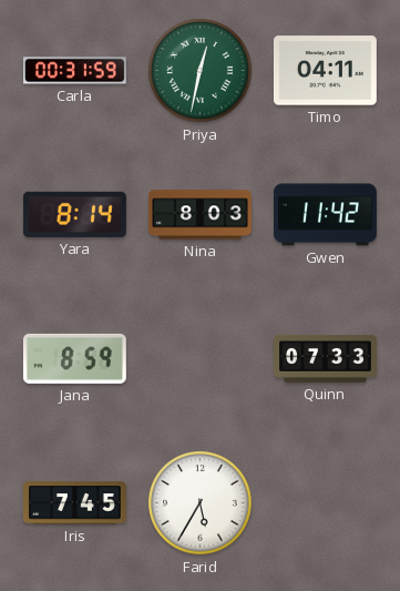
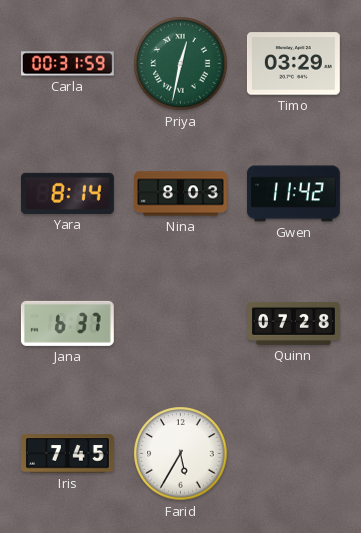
Timo: 04:11 -> 03:29
Jana: 8:59 -> 6:37
Quinn: 07:33 -> 07:28
